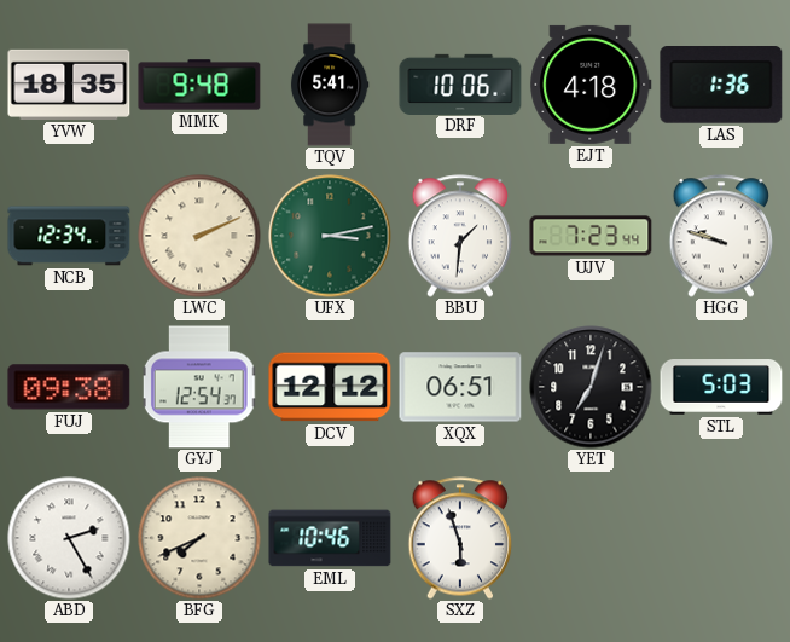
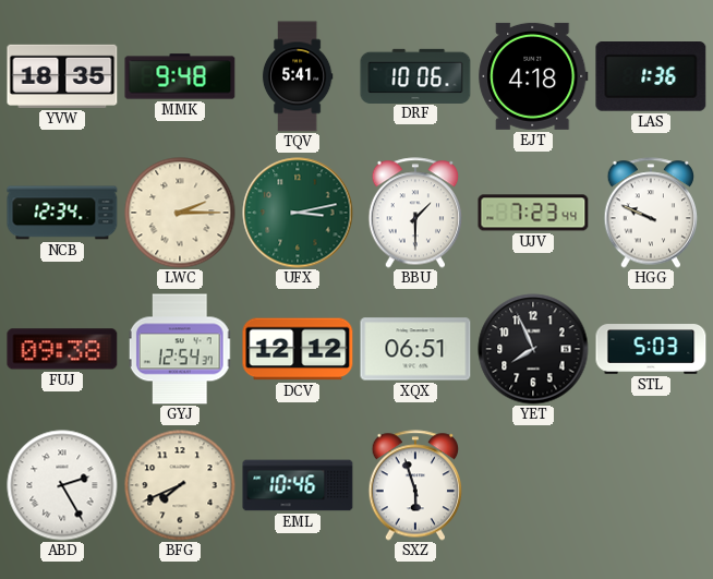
LWC: 2:11 -> 2:15
BBU: 1:31 -> 1:30
HGG: 9:48 -> 9:49
YET: 7:03 -> 7:56
